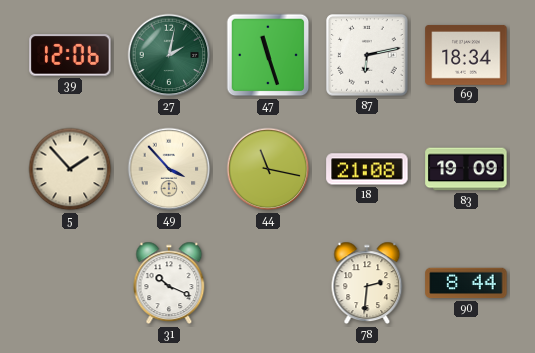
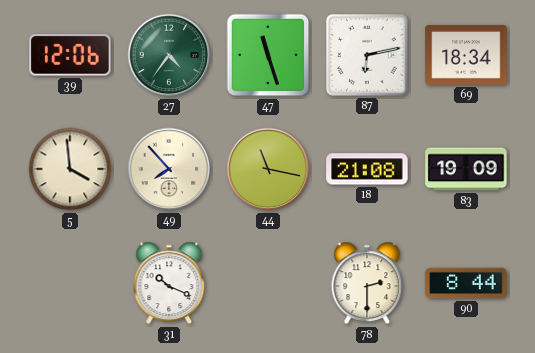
27: 2:02 -> 4:36
5: 1:53 -> 3:59
49: 3:53 -> 7:53
78: 2:31 -> 2:30
